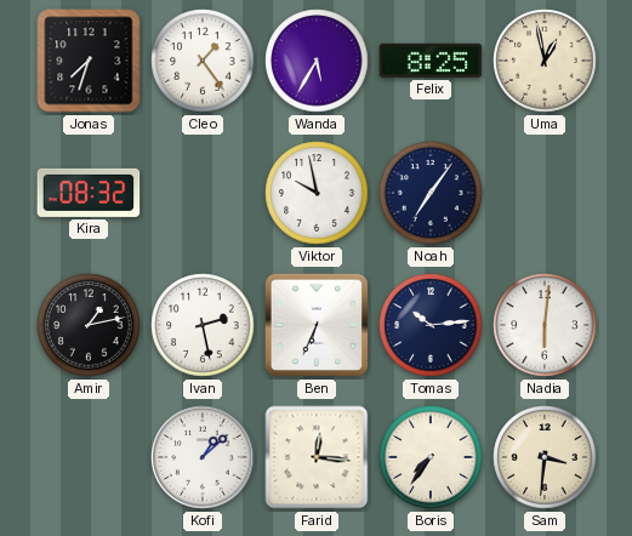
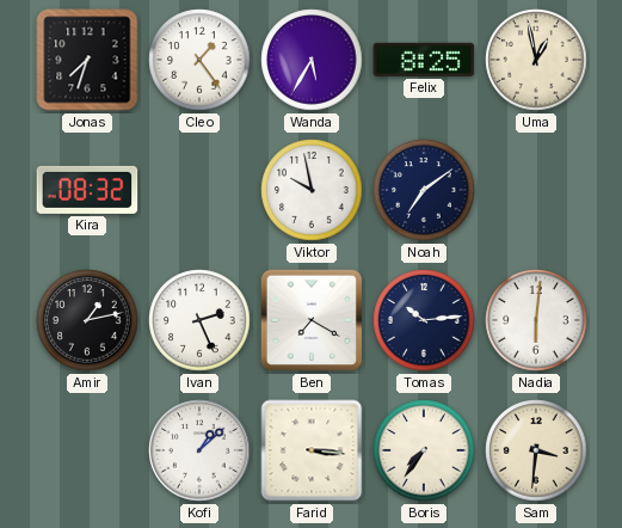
Noah: 7:06 -> 7:09
Ivan: 2:28 -> 2:26
Ben: 6:34 -> 7:20
Farid: 12:16 -> 3:16
